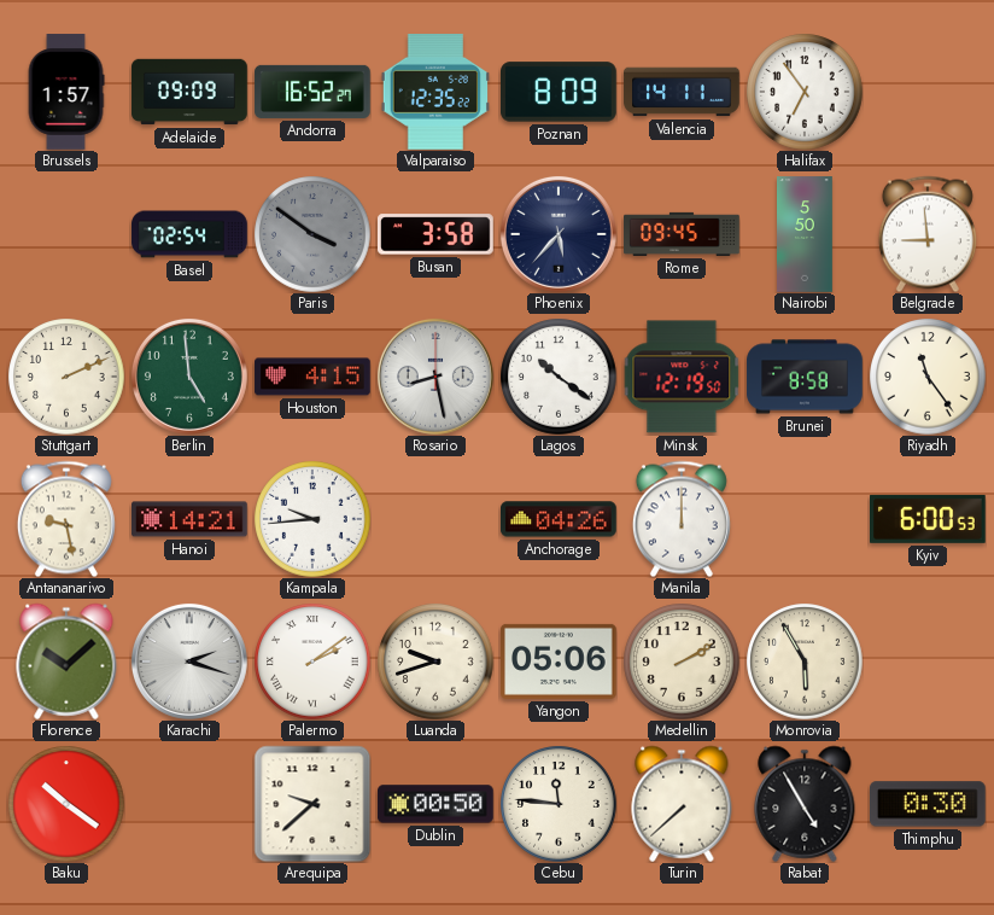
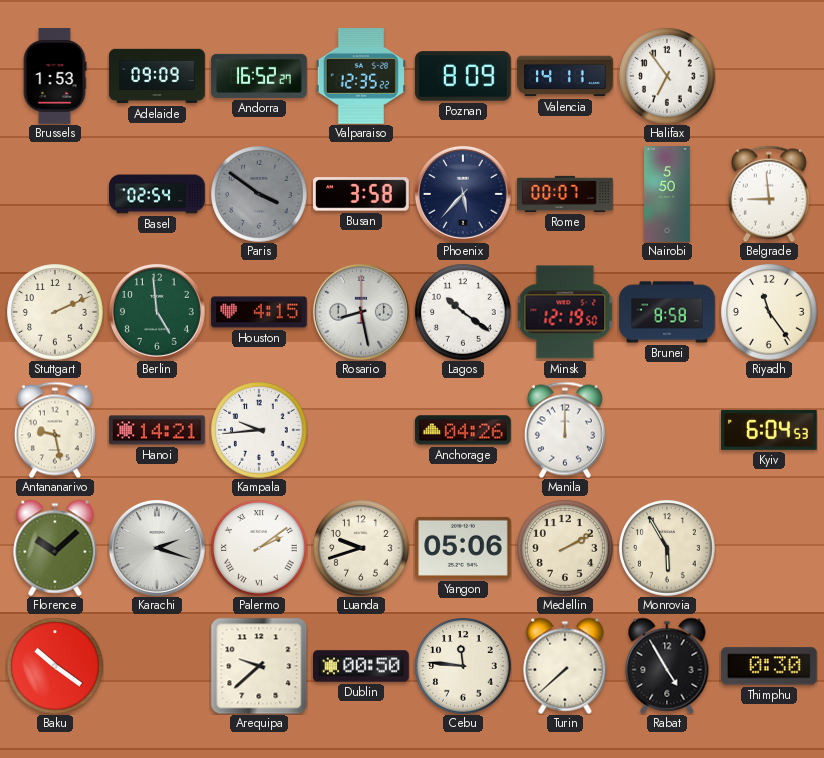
Brussels: 1:57 -> 1:53
Rome: 09:45 -> 00:07
Kyiv: 6:00 -> 6:04
